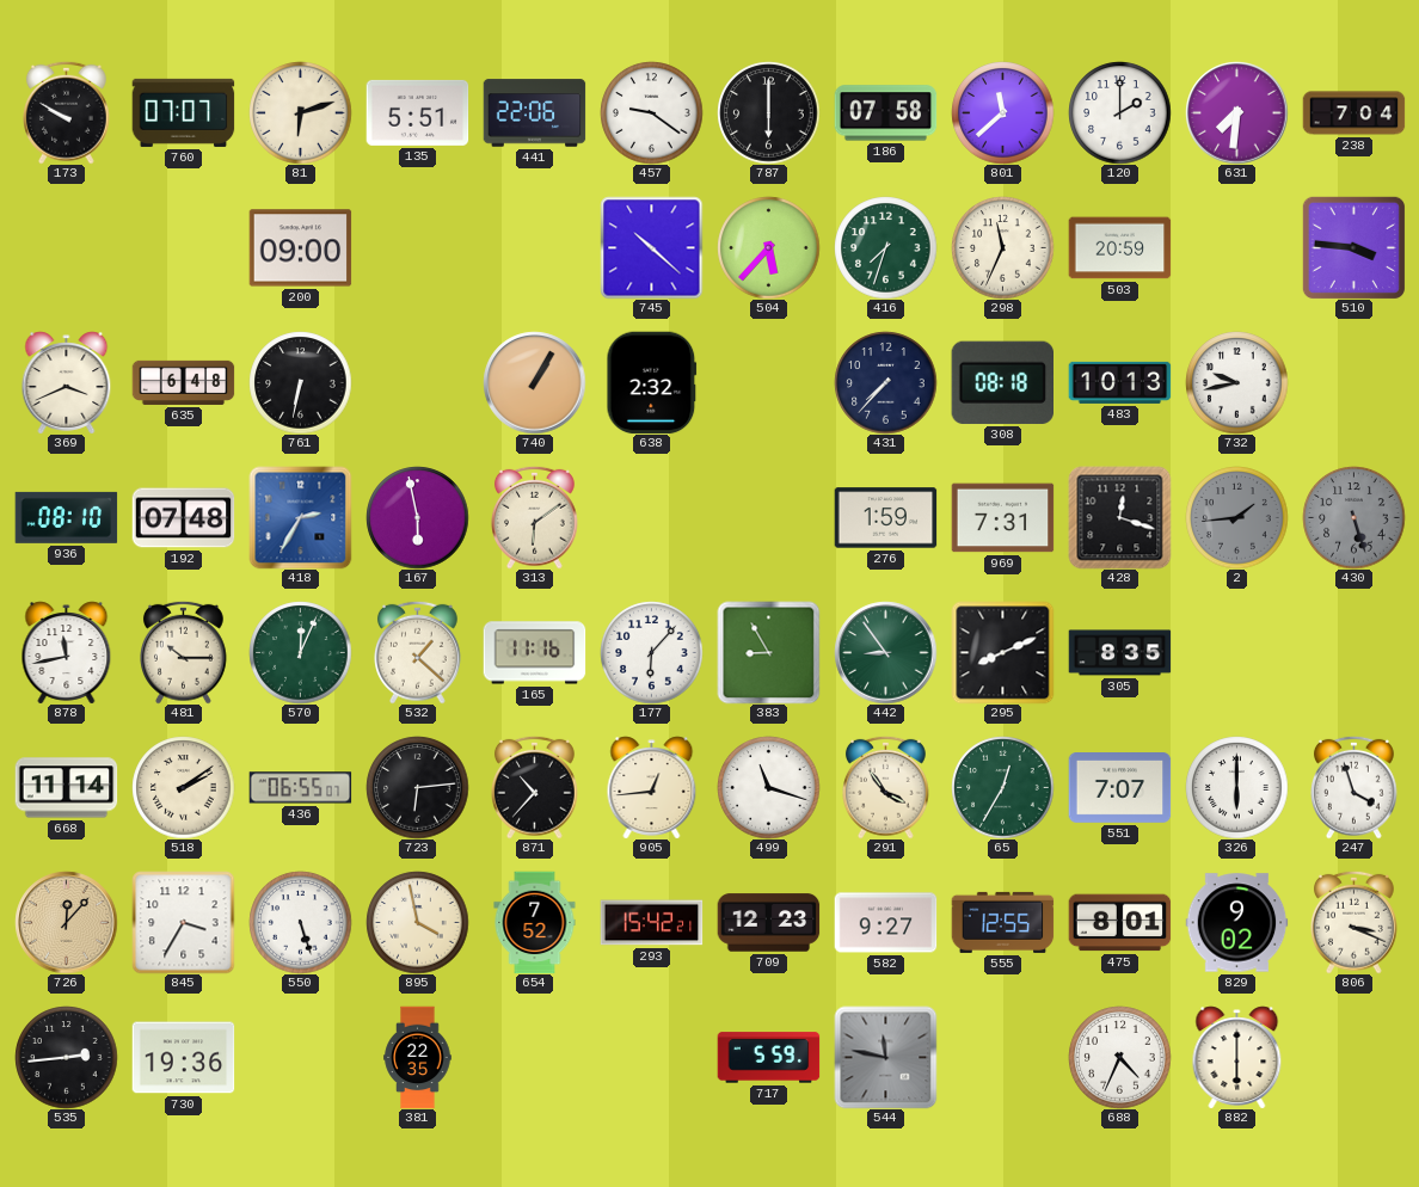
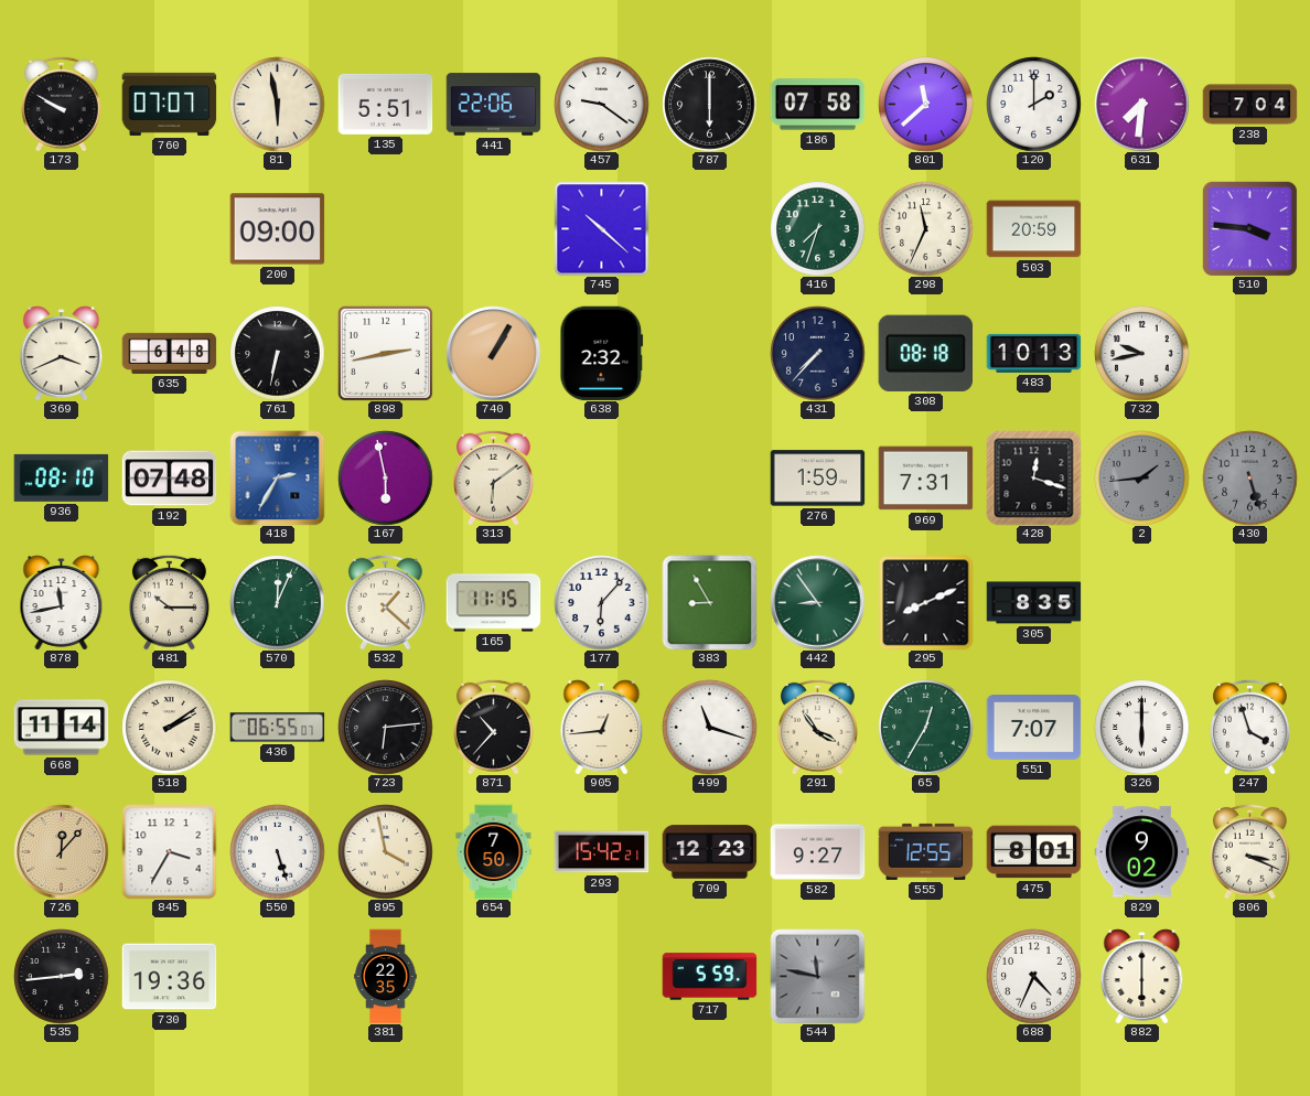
81: 6:12 -> 5:58
504: 5:37 -> none
898: none -> 2:43
165: 11:16 -> 11:15
654: 7:52 -> 7:50
